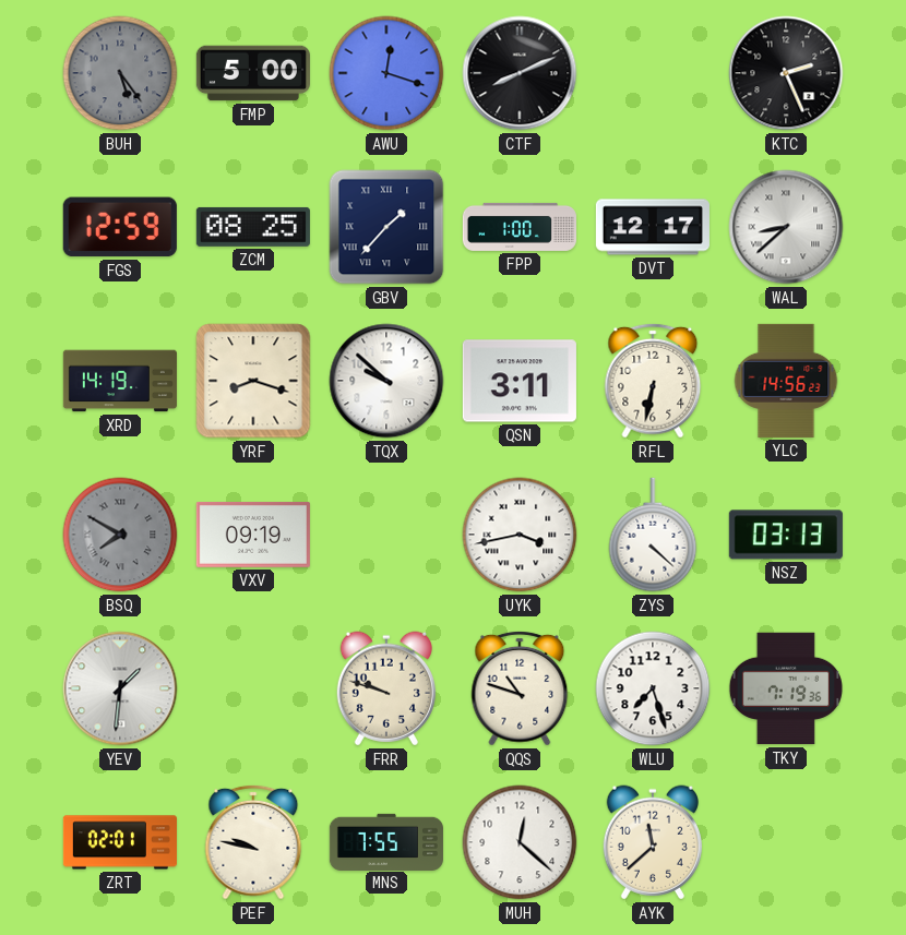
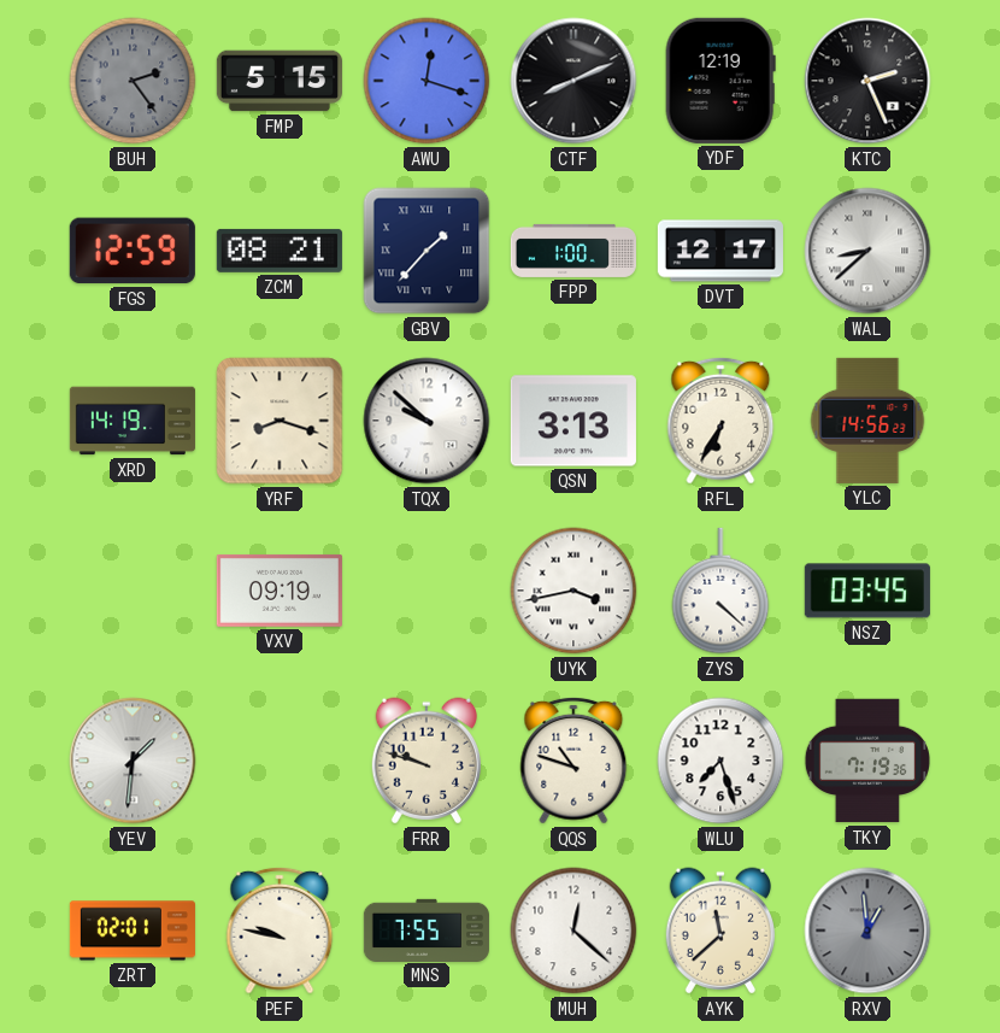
BUH: 5:24 -> 2:24
FMP: 5:00 -> 5:15
YDF: none -> 12:19
ZCM: 08:25 -> 08:21
QSN: 3:11 -> 3:13
RFL: 6:32 -> 6:35
BSQ: 7:50 -> none
NSZ: 03:13 -> 03:45
RXV: none -> 12:59
